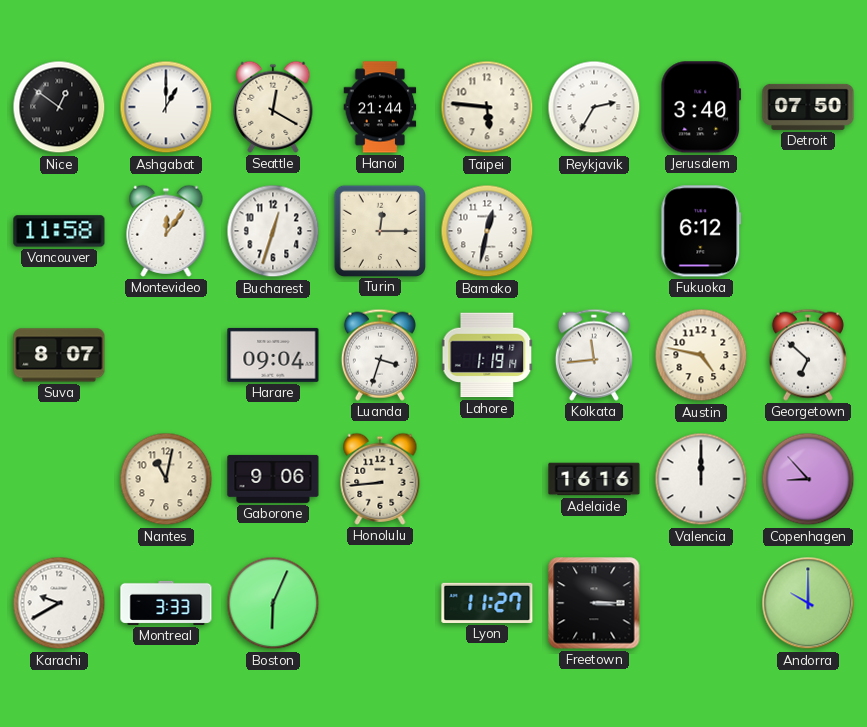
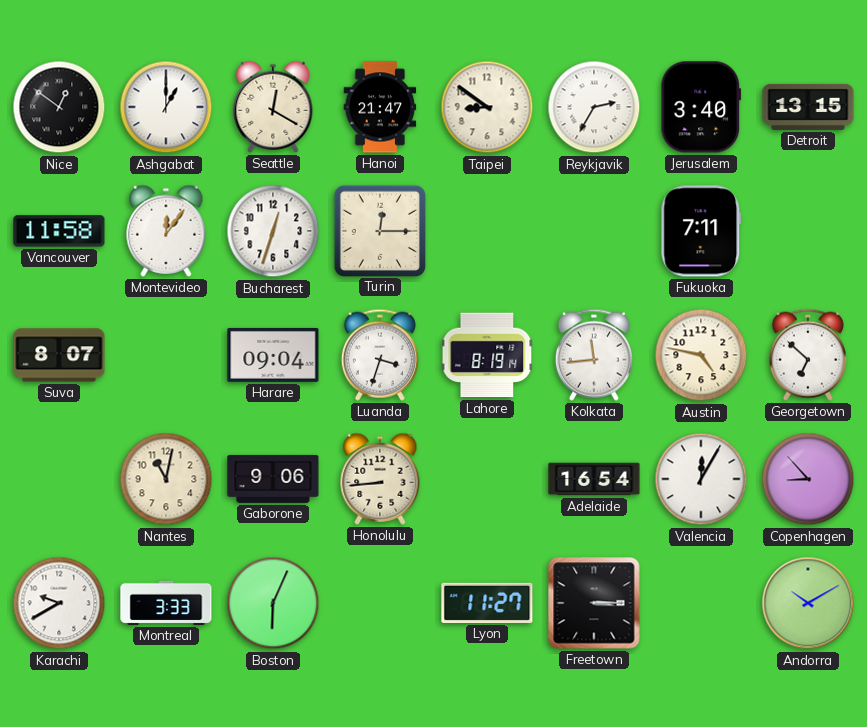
Hanoi: 21:44 -> 21:47
Taipei: 5:46 -> 8:51
Detroit: 07:50 -> 13:15
Bamako: 12:32 -> none
Fukuoka: 6:12 -> 7:11
Lahore: 1:19 -> 8:19
Adelaide: 16:16 -> 16:54
Valencia: 12:00 -> 12:05
Andorra: 10:00 -> 10:10
